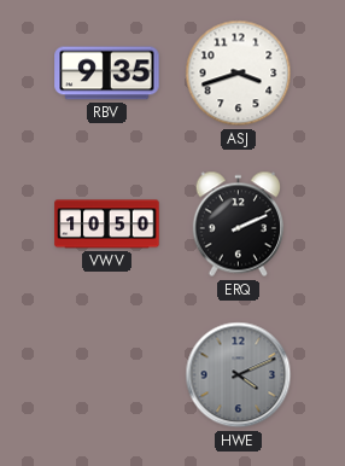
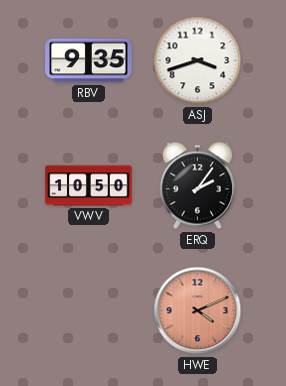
ERQ: 2:11 -> 2:06
HWE dial: grey -> salmon
